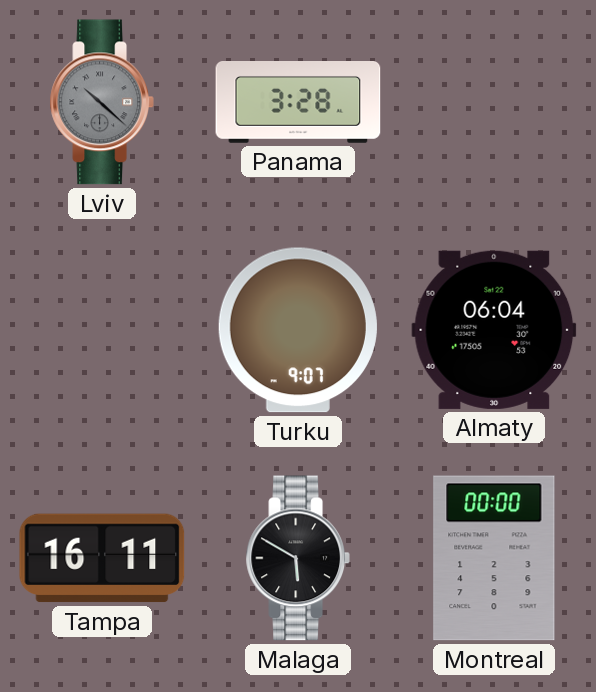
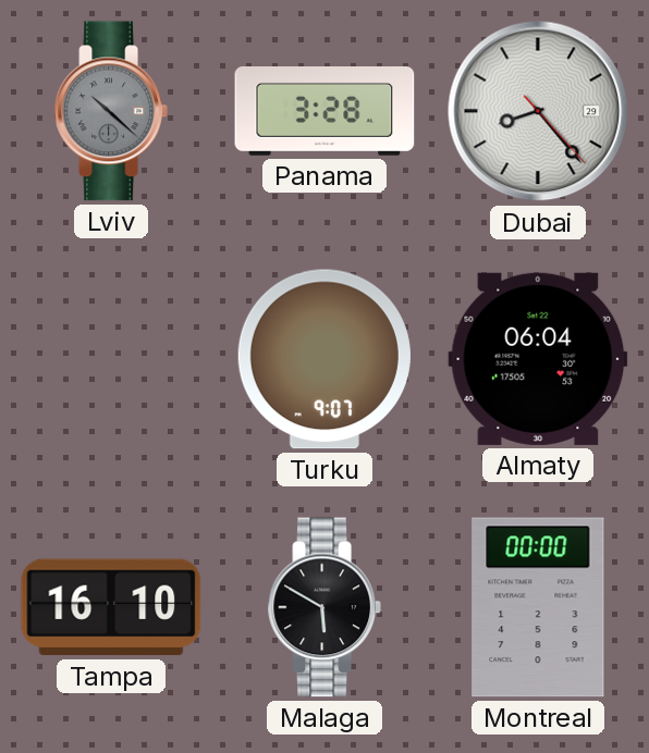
Dubai: none -> 8:23
Tampa: 16:11 -> 16:10
